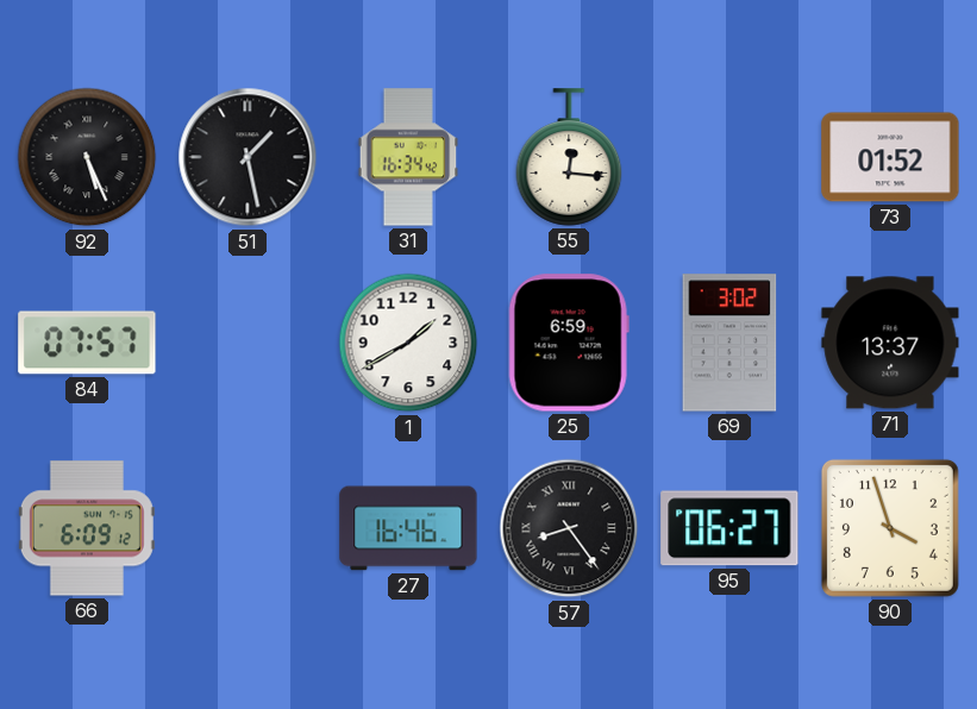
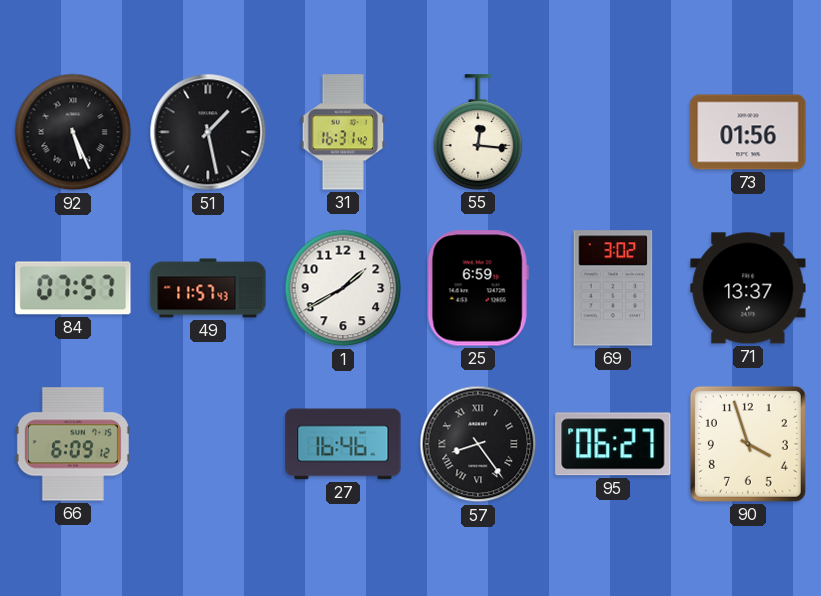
31: 16:34 -> 16:31
73: 01:52 -> 01:56
49: none -> 11:57
